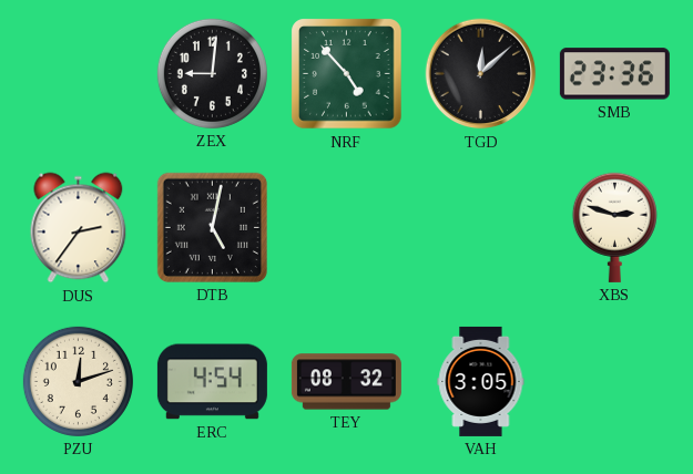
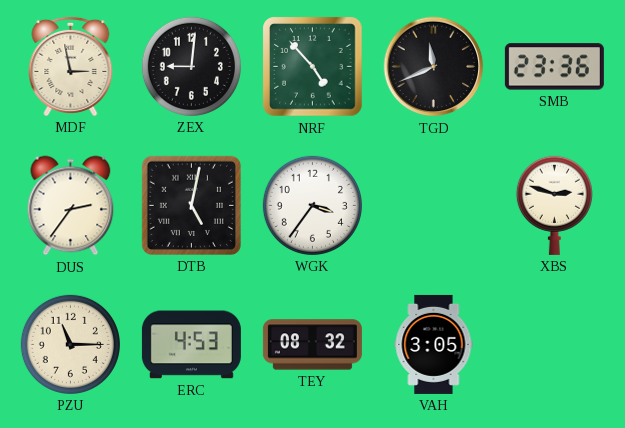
MDF: none -> 2:58
TGD: 12:08 -> 11:41
WGK: none -> 3:36
PZU: 12:12 -> 11:15
ERC: 4:54 -> 4:53
